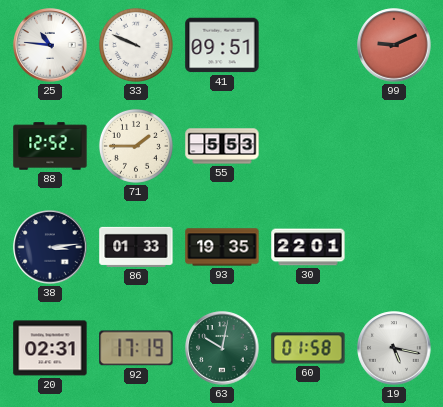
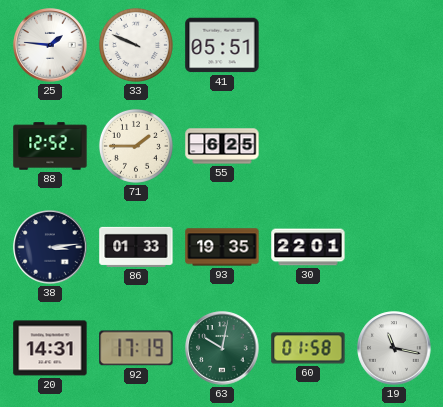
25: 10:46 -> 1:46
41: 09:51 -> 05:51
99: 9:11 -> none
55: 5:53 -> 6:25
20: 02:31 -> 14:31
19: 5:17 -> 11:17
